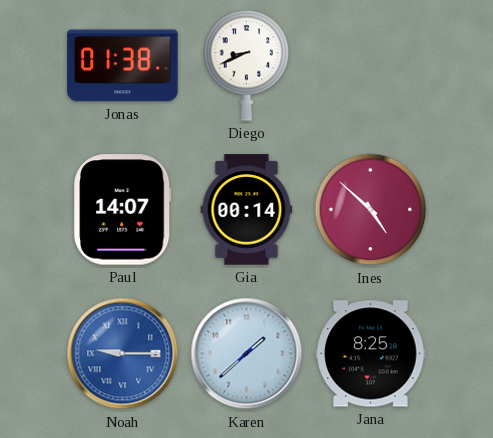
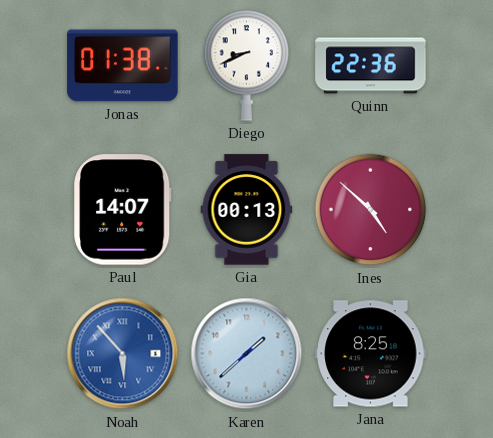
Quinn: none -> 22:36
Gia: 00:14 -> 00:13
Noah: 9:15 -> 5:53
